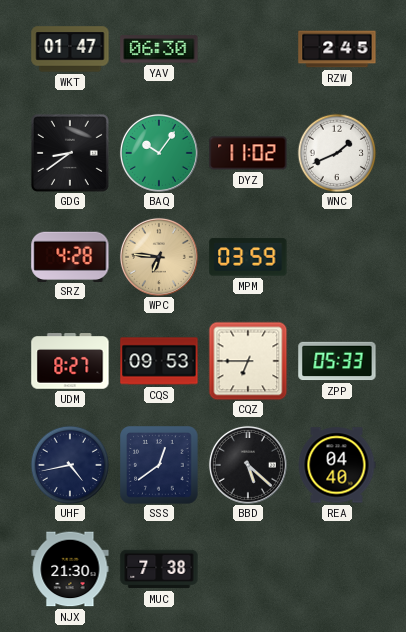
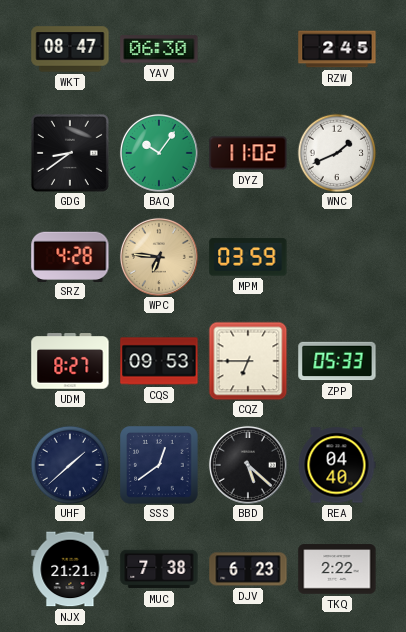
WKT: 01:47 -> 08:47
UHF: 4:43 -> 1:38
NJX: 21:30 -> 21:21
DJV: none -> 6:23
TKQ: none -> 2:22
